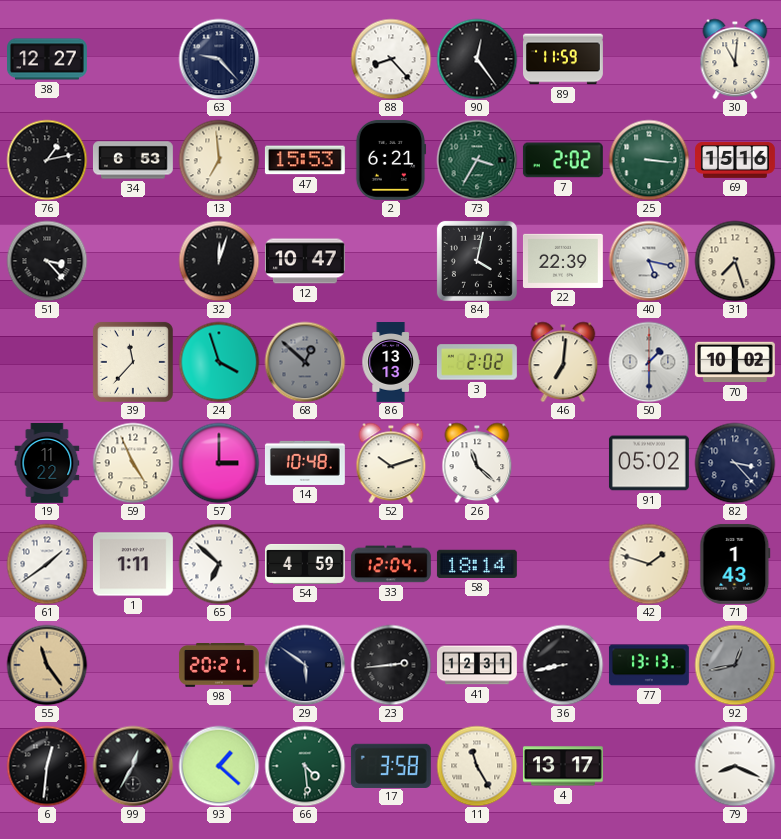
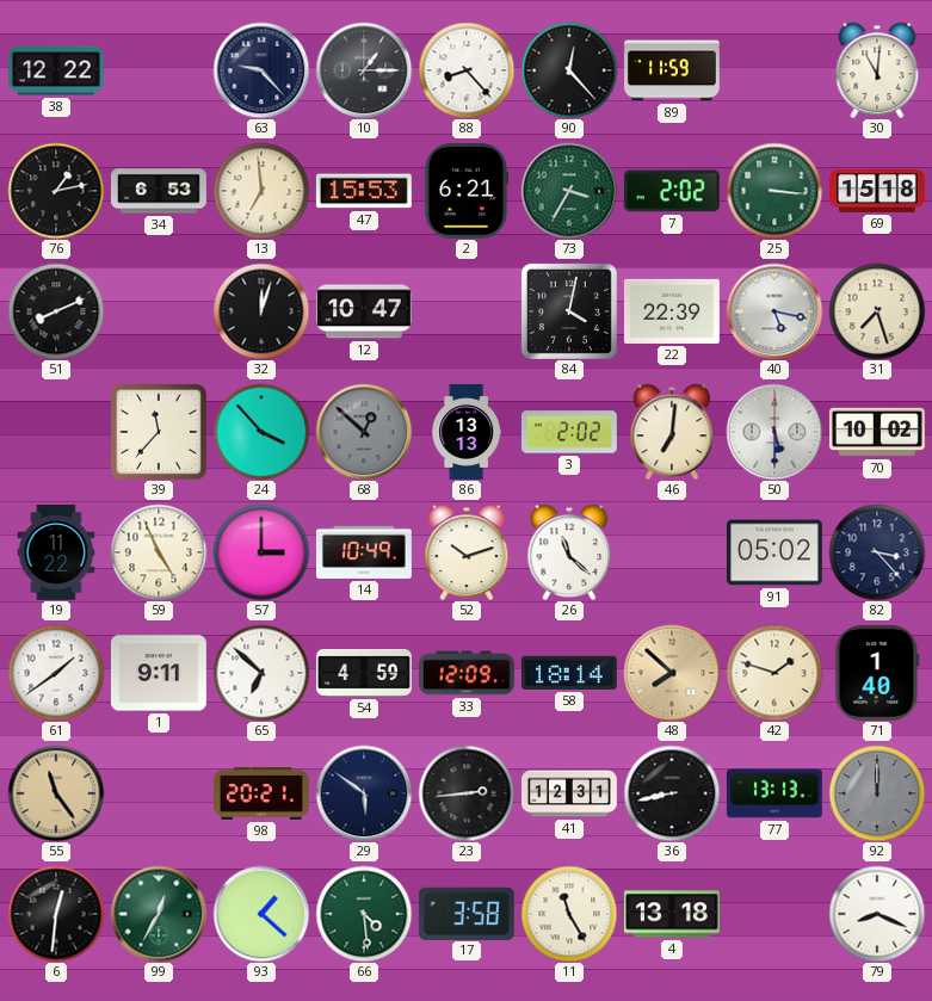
38: 12:27 -> 12:22
10: none -> 1:15
90: 12:24 -> 12:23
69: 15:16 -> 15:18
51: 3:23 -> 8:11
24: 3:57 -> 3:53
50: 1:30 -> 5:30
14: 10:48 -> 10:49
1: 1:11 -> 9:11
33: 12:04 -> 12:09
48: none -> 7:52
71: 1:43 -> 1:40
92: 12:43 -> 12:00
99 dial: black -> green
4: 13:17 -> 13:18
